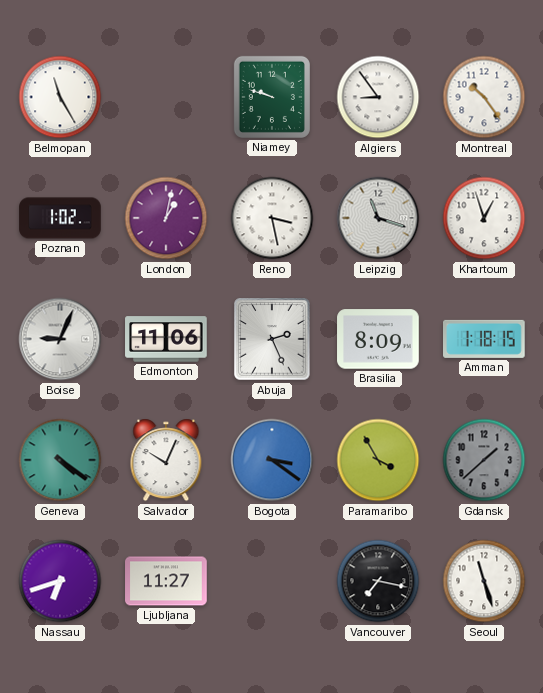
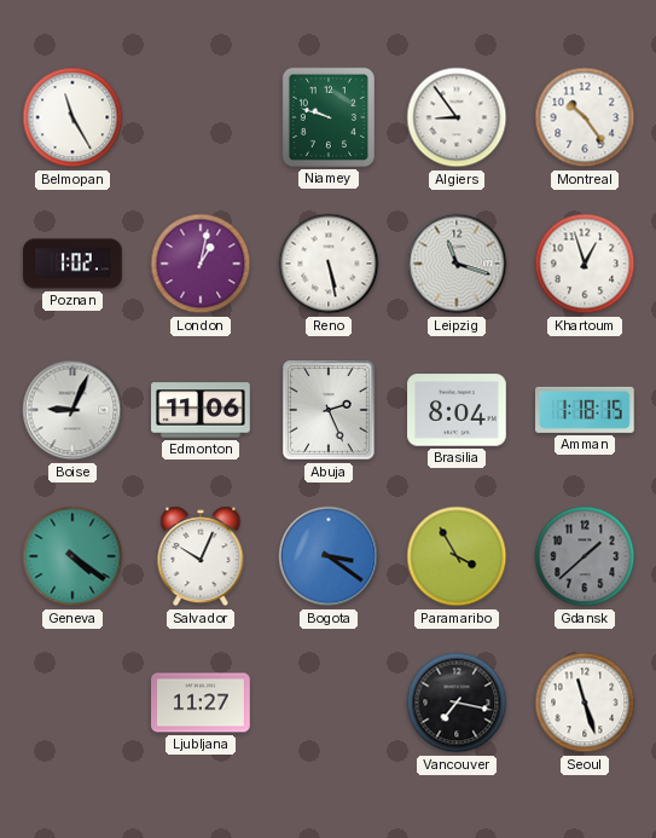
Reno: 3:28 -> 5:28
Brasilia: 8:09 -> 8:04
Nassau: 6:42 -> none
